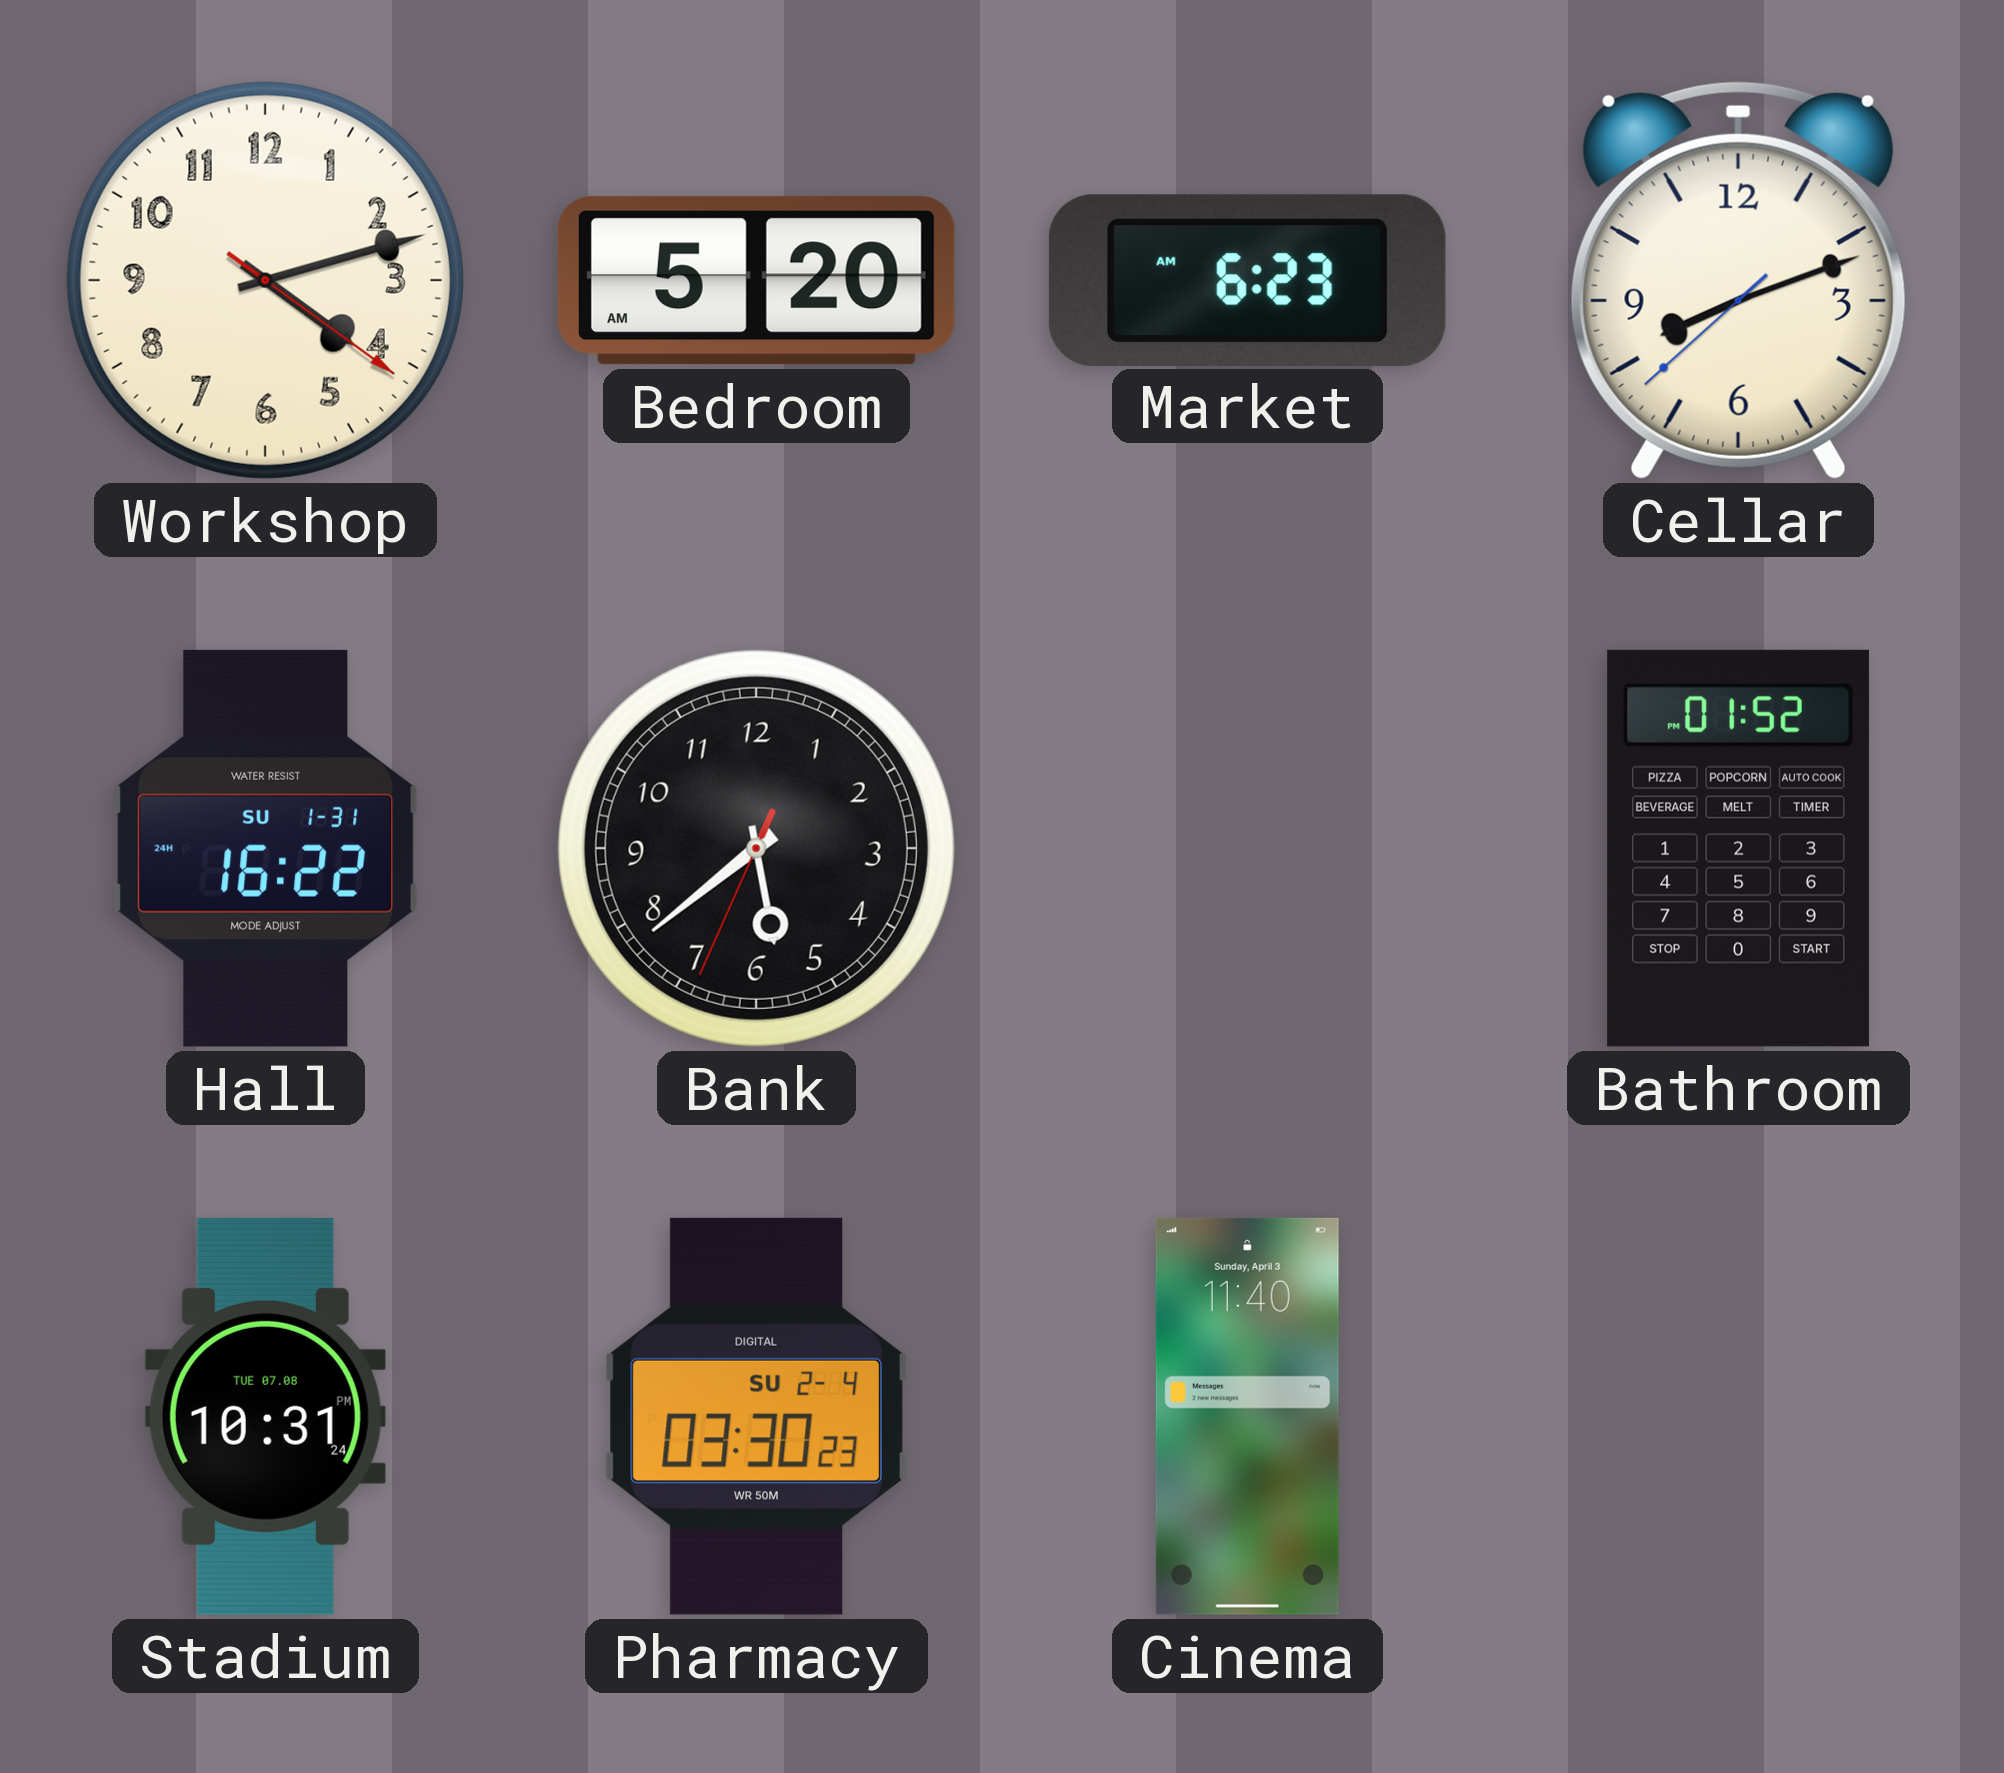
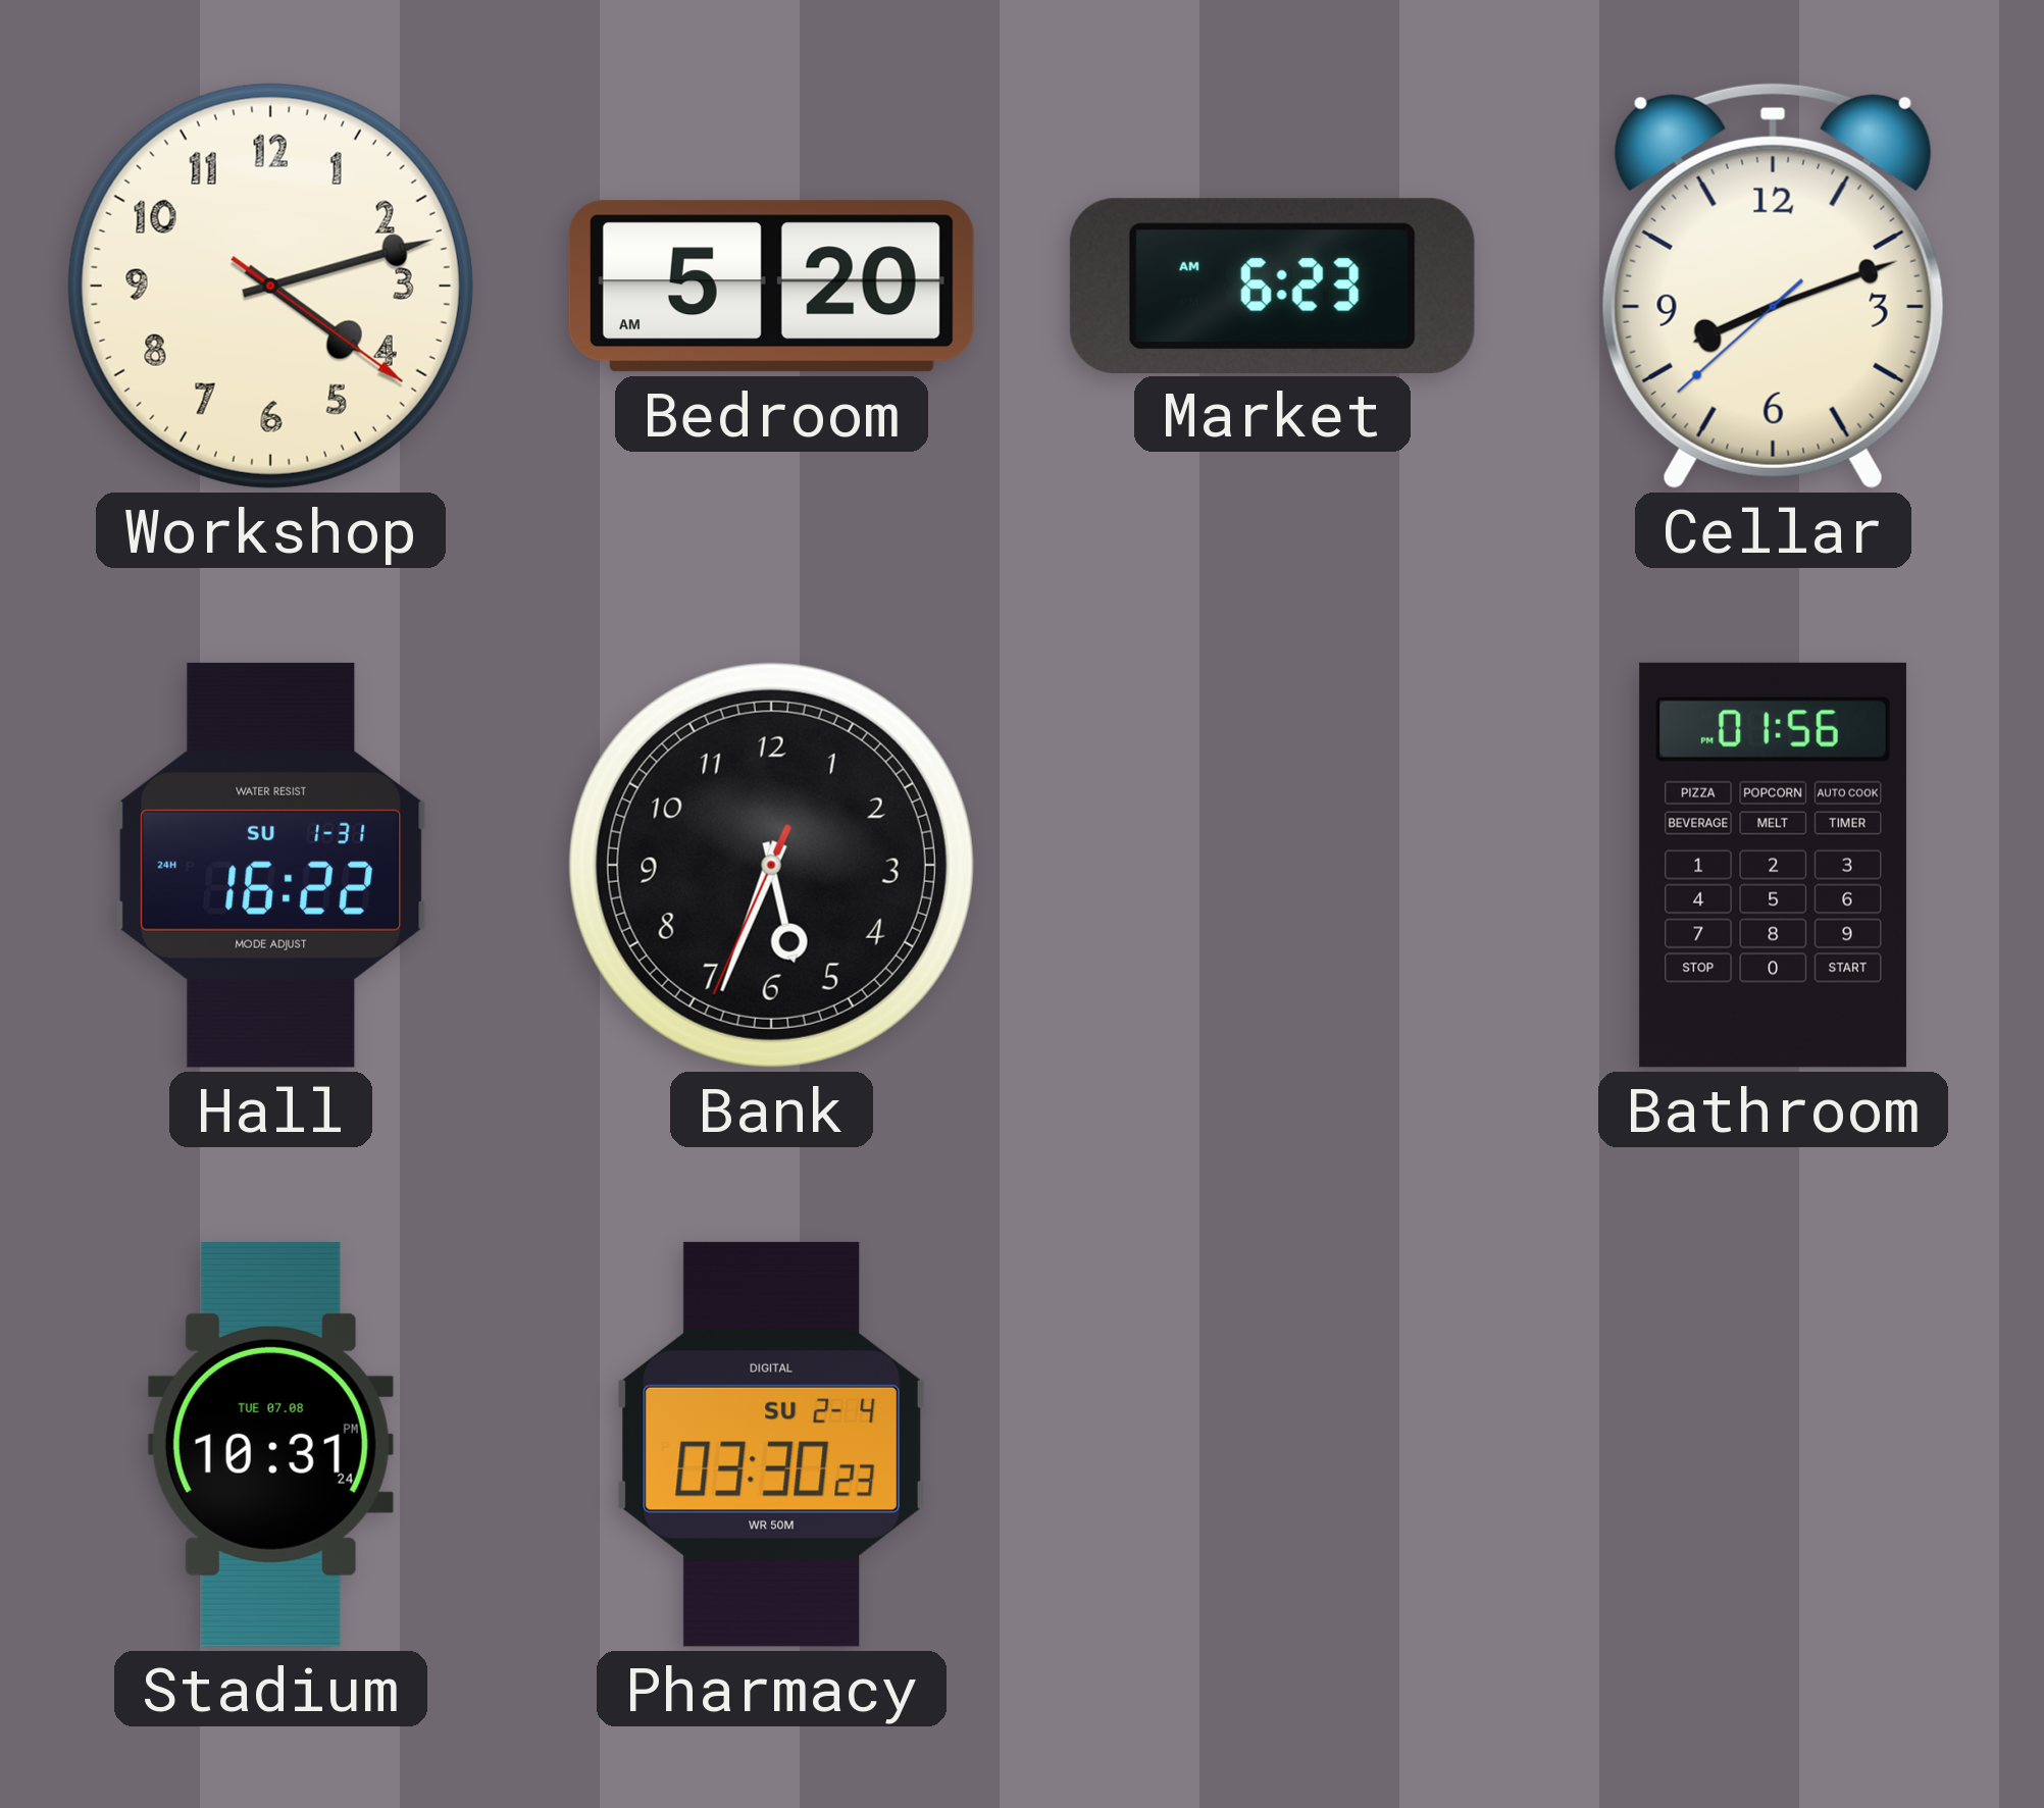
Bank: 5:38 -> 5:33
Bathroom: 01:52 -> 01:56
Cinema: 11:40 -> none
